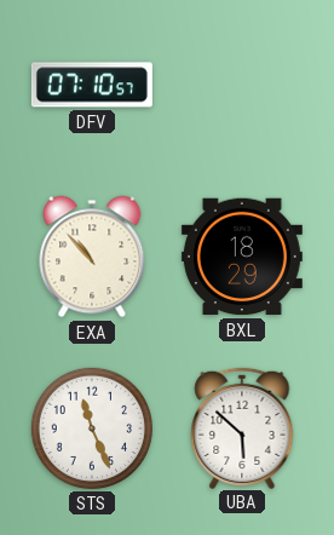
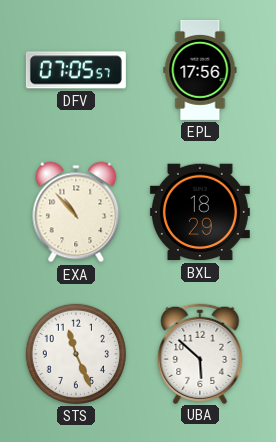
DFV: 07:10 -> 07:05
EPL: none -> 17:56
